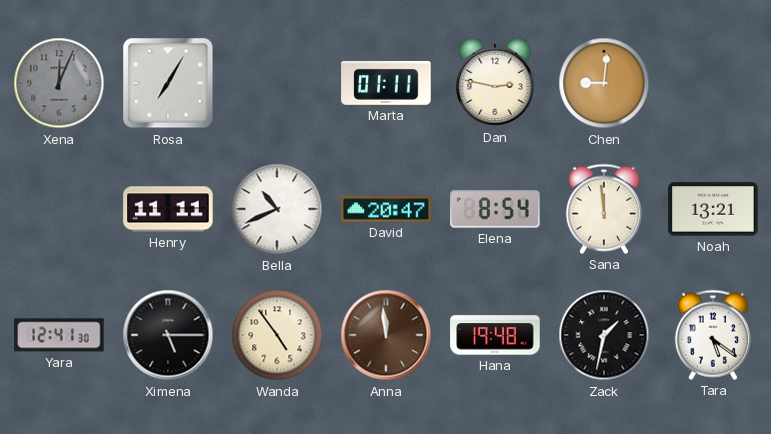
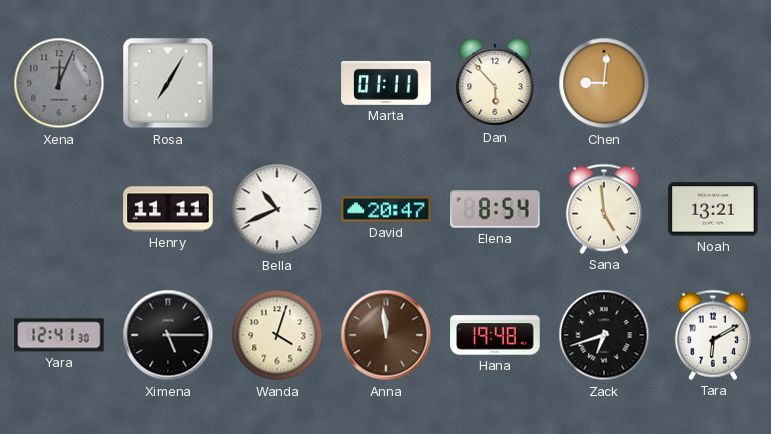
Dan: 2:47 -> 5:53
Sana: 11:59 -> 4:59
Wanda: 4:54 -> 4:03
Zack: 1:32 -> 6:42
Tara: 5:21 -> 6:10
